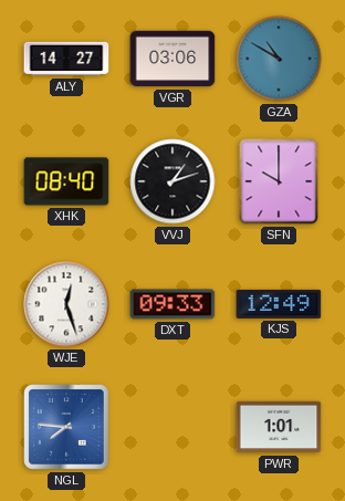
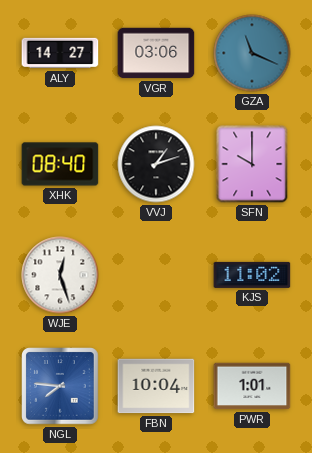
GZA: 10:50 -> 11:19
DXT: 09:33 -> none
KJS: 12:49 -> 11:02
FBN: none -> 10:04
